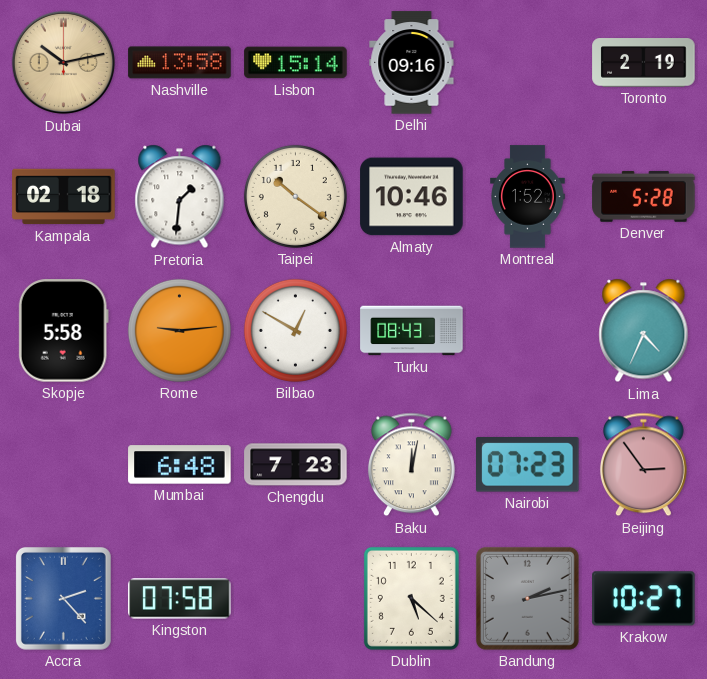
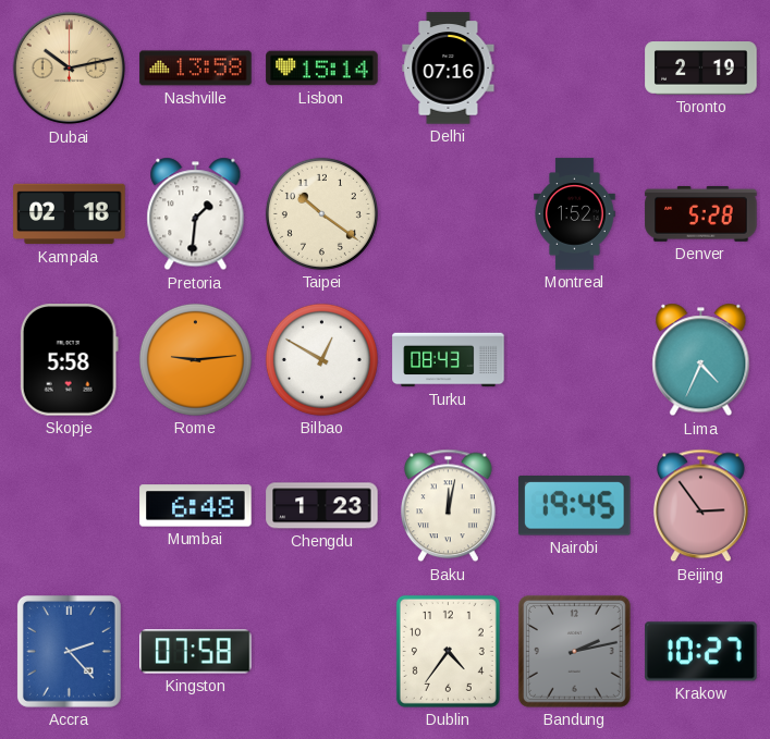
Delhi: 09:16 -> 07:16
Almaty: 10:46 -> none
Chengdu: 7:23 -> 1:23
Nairobi: 07:23 -> 19:45
Dublin: 5:22 -> 4:36
